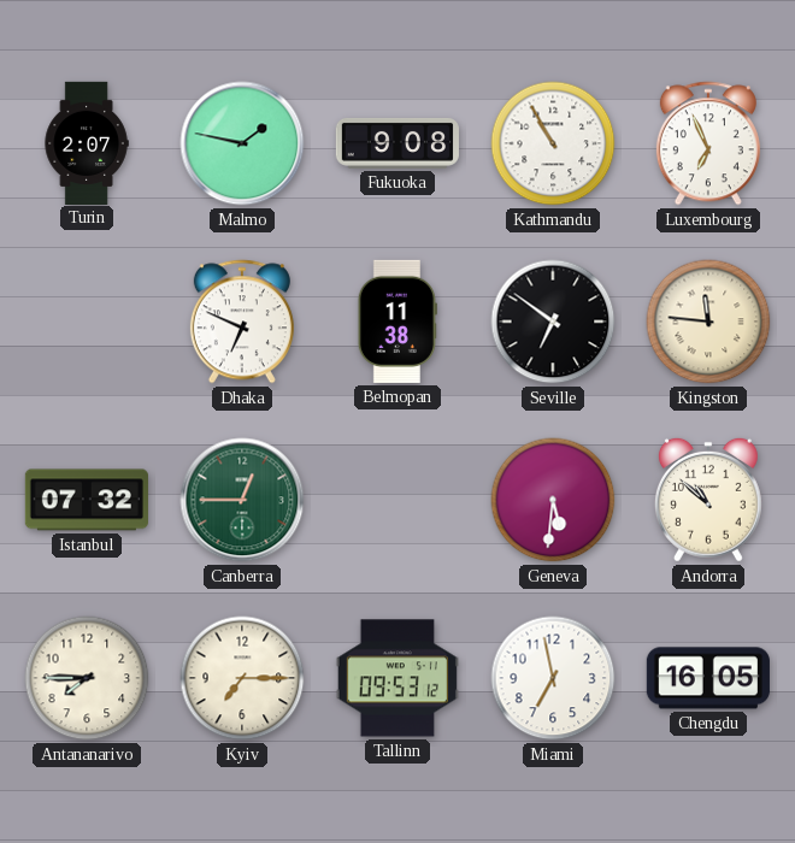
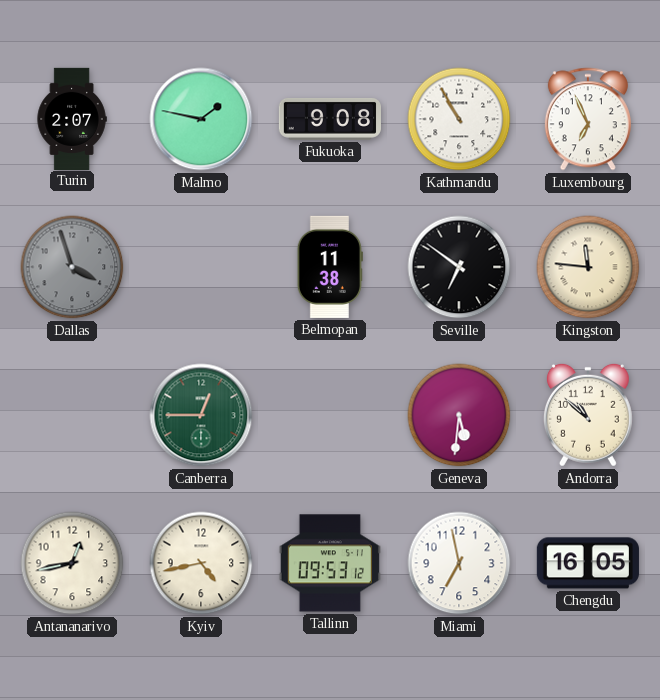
Dallas: none -> 3:57
Dhaka: 6:49 -> none
Istanbul: 07:32 -> none
Antananarivo: 7:45 -> 12:43
Kyiv: 7:15 -> 4:43
